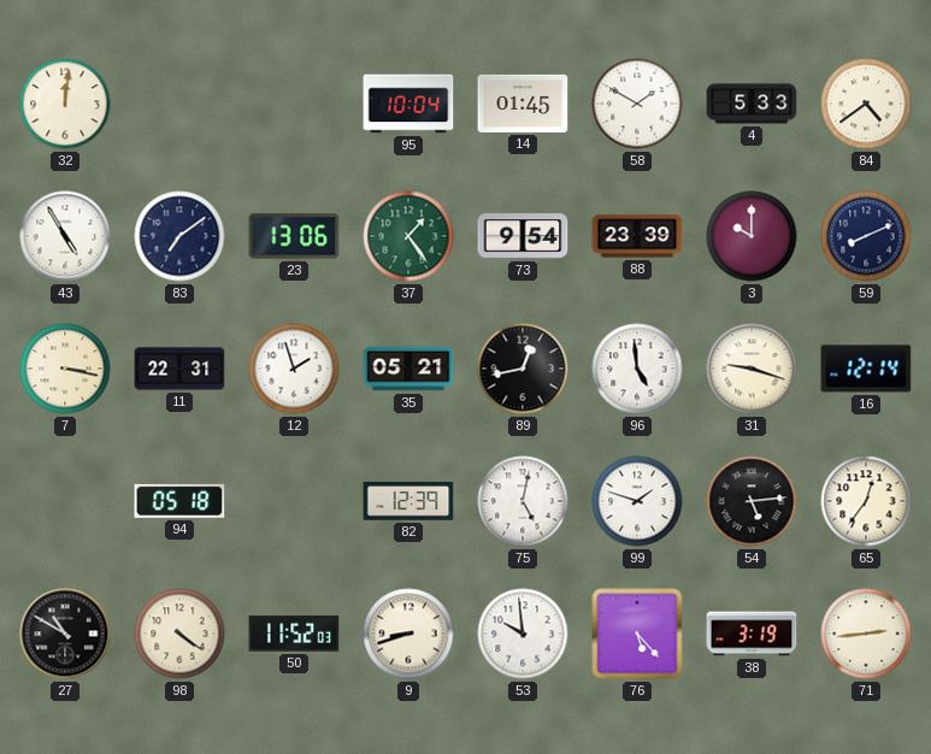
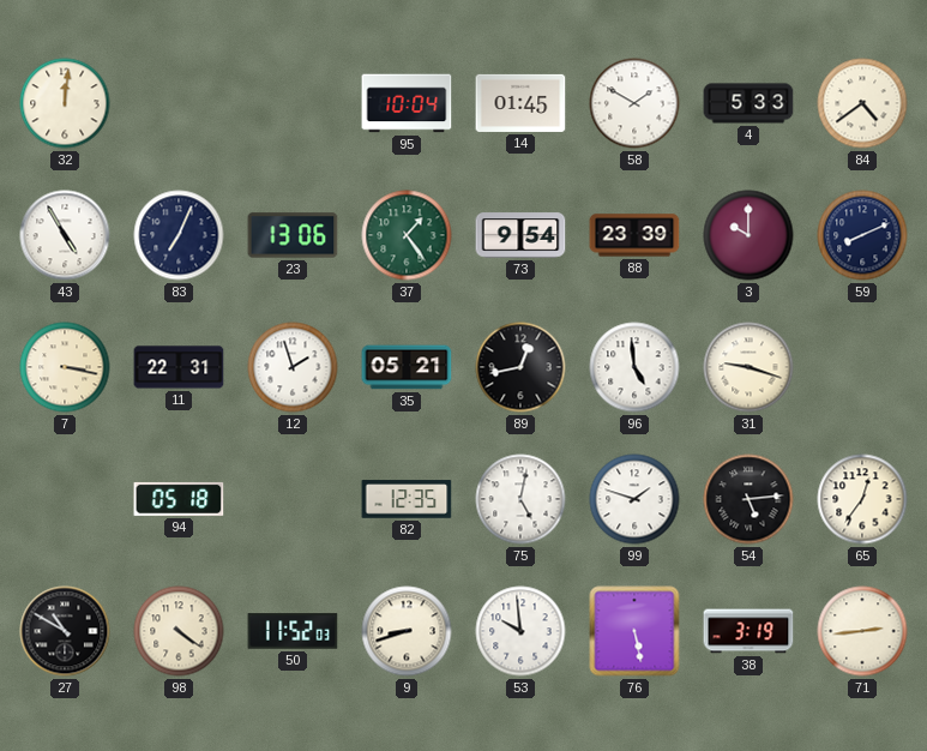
83: 7:09 -> 7:04
16: 12:14 -> none
82: 12:39 -> 12:35
76: 5:23 -> 5:28
